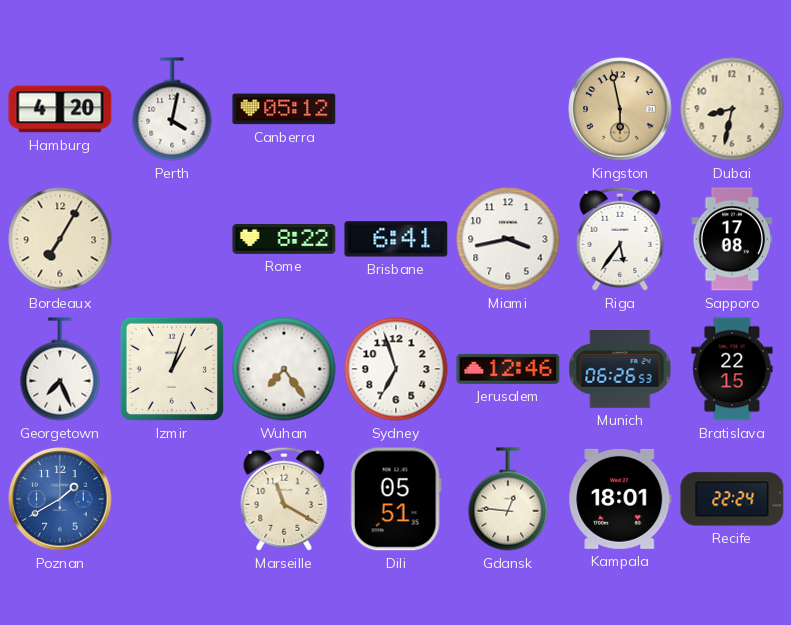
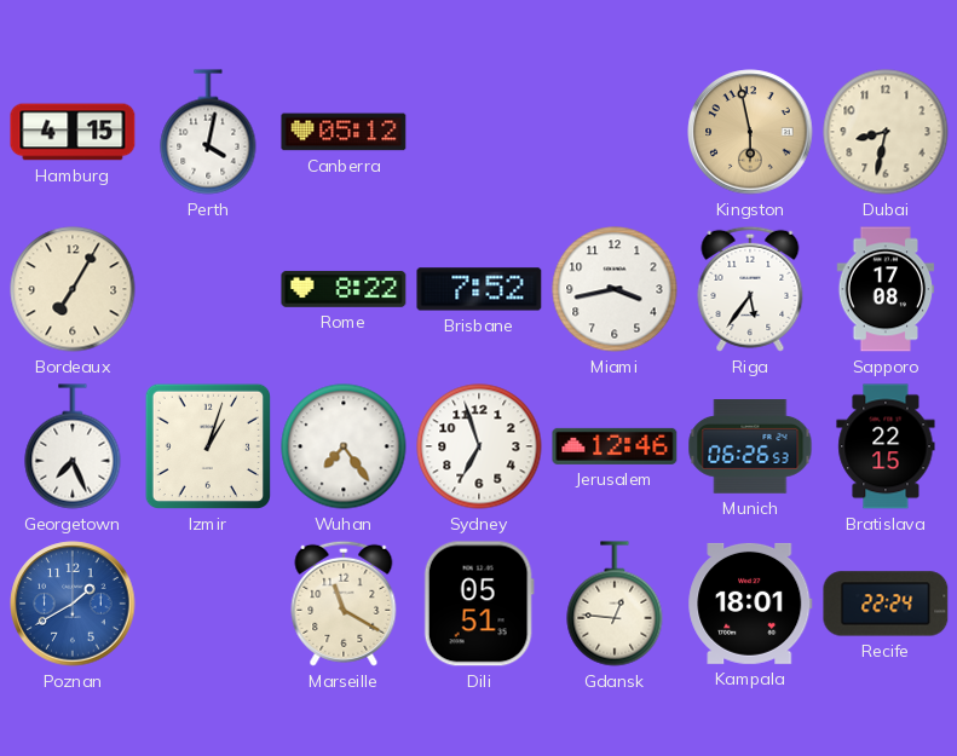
Hamburg: 4:20 -> 4:15
Brisbane: 6:41 -> 7:52
